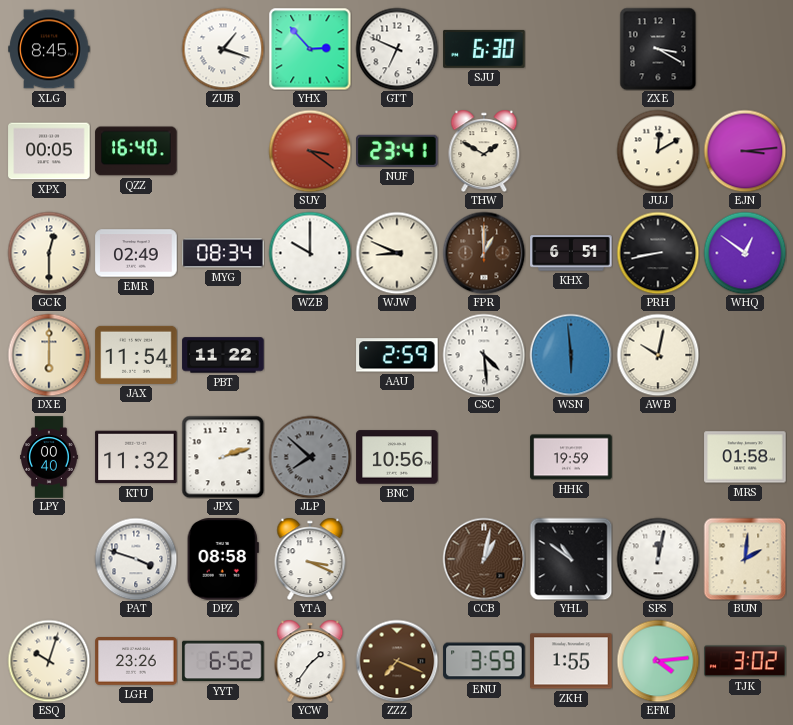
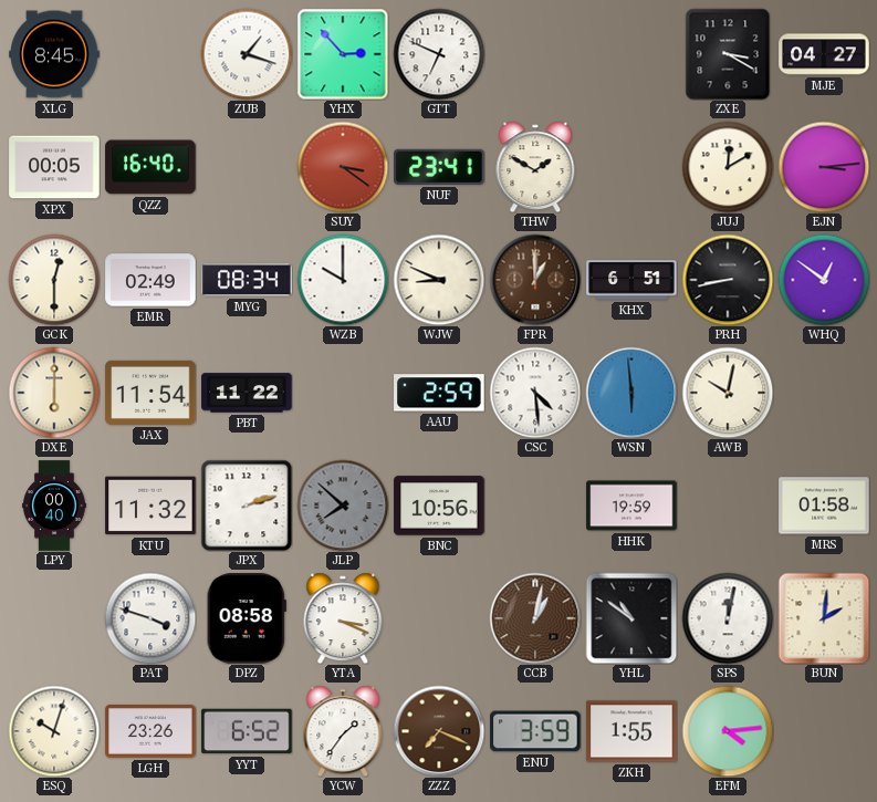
SJU: 6:30 -> none
MJE: none -> 04:27
TJK: 3:02 -> none
